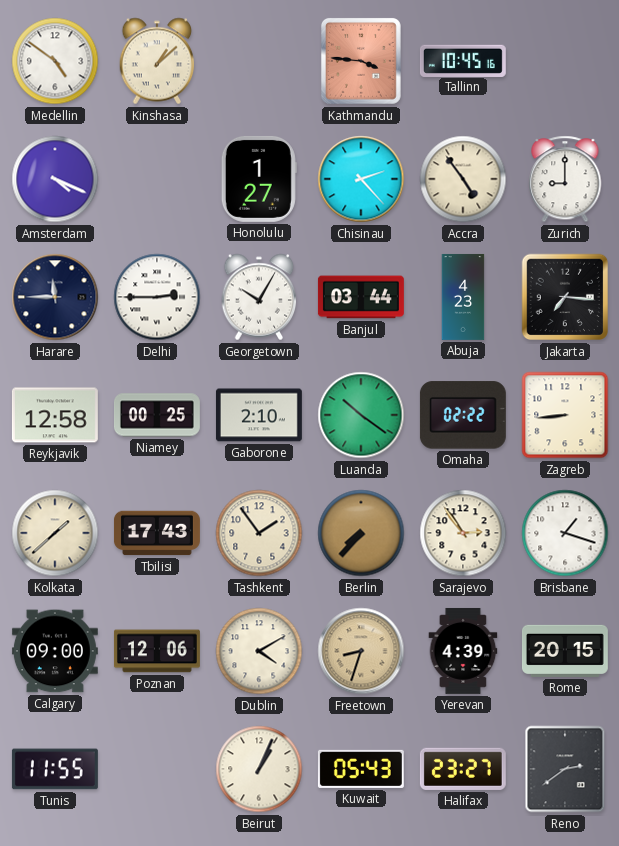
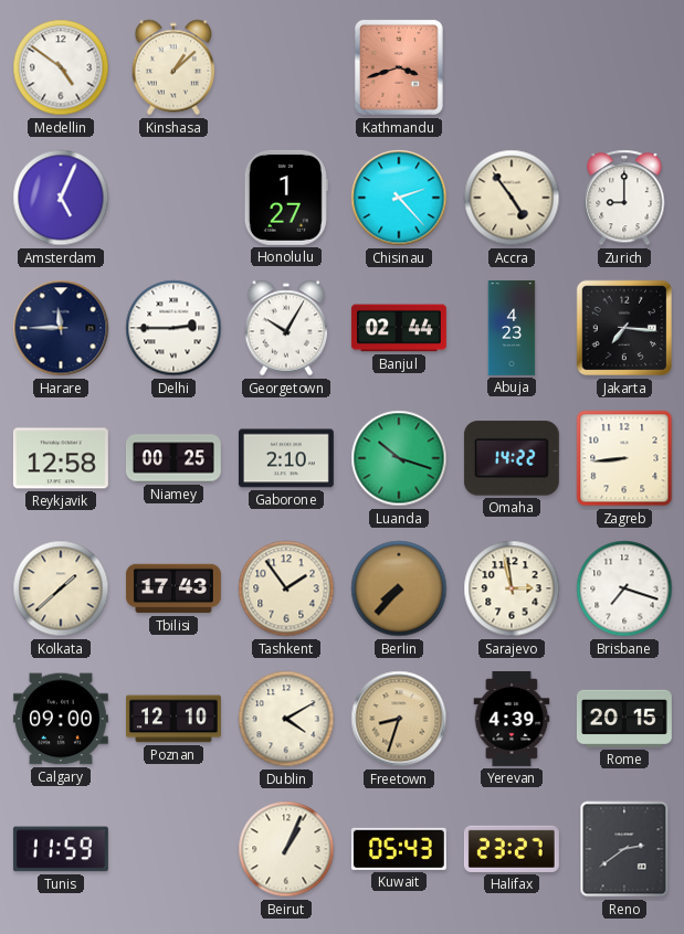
Kathmandu: 3:46 -> 3:42
Tallinn: 10:45 -> none
Amsterdam: 4:19 -> 5:04
Banjul: 03:44 -> 02:44
Luanda: 10:21 -> 10:18
Omaha: 02:22 -> 14:22
Sarajevo: 2:54 -> 2:58
Brisbane: 1:18 -> 7:18
Poznan: 12:06 -> 12:10
Tunis: 11:55 -> 11:59
